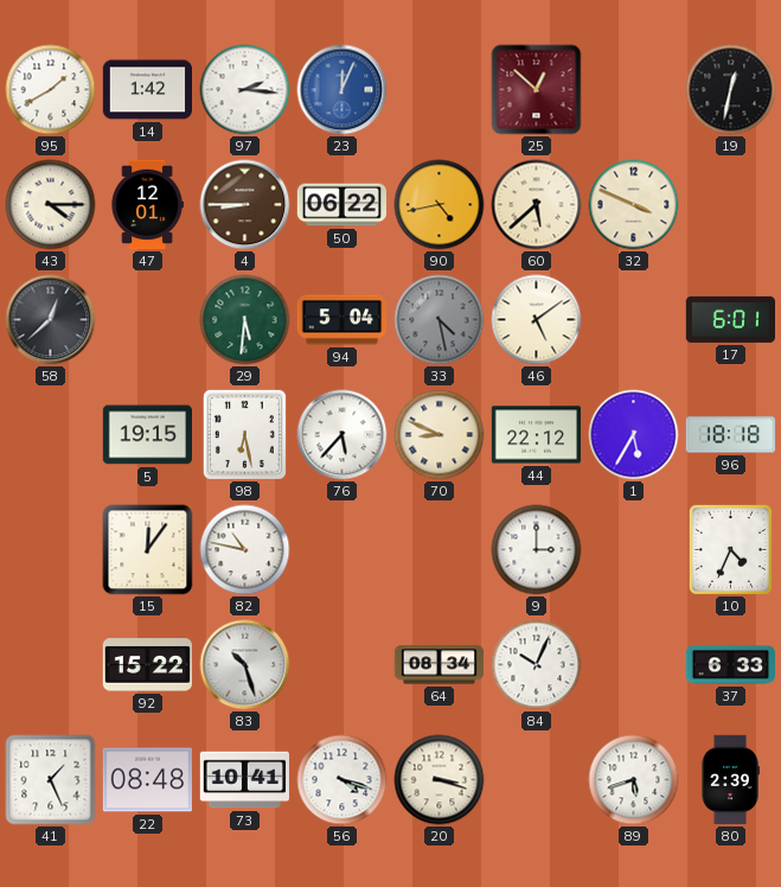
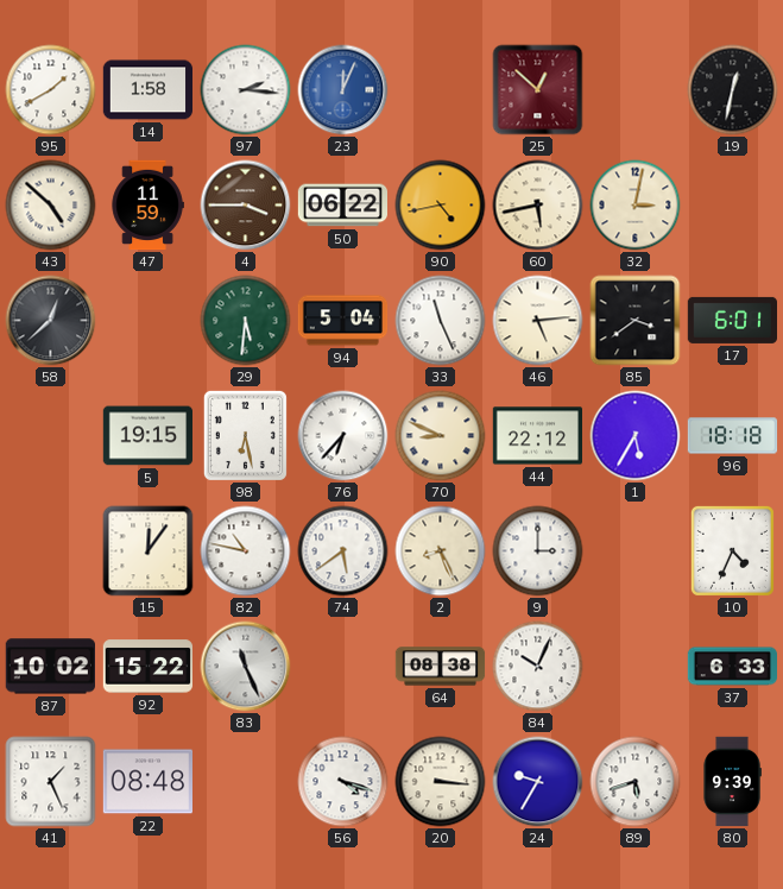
14: 1:42 -> 1:58
43: 4:15 -> 4:52
47: 12:01 -> 11:59
4: 8:45 -> 3:45
60: 5:38 -> 5:43
32: 3:49 -> 3:02
33: 4:28 -> 11:26
33 dial: grey -> white
46: 5:09 -> 5:14
85: none -> 3:39
76: 5:37 -> 6:37
74: none -> 5:39
2: none -> 8:26
87: none -> 10:02
83: 10:27 -> 11:26
64: 08:34 -> 08:38
73: 10:41 -> none
20: 3:18 -> 3:16
24: none -> 9:35
80: 2:39 -> 9:39
